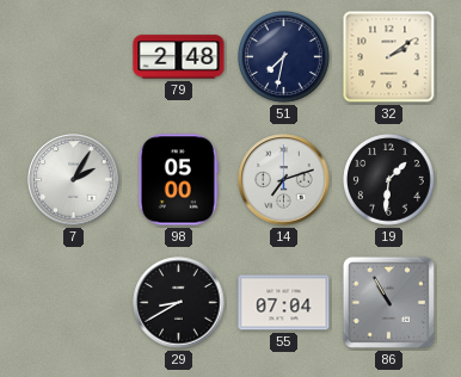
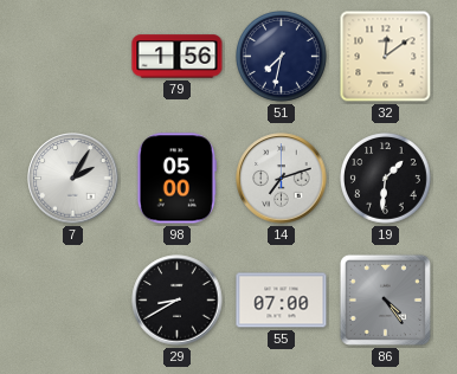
79: 2:48 -> 1:56
32: 2:09 -> 12:09
55: 07:04 -> 07:00
86: 10:55 -> 4:24
